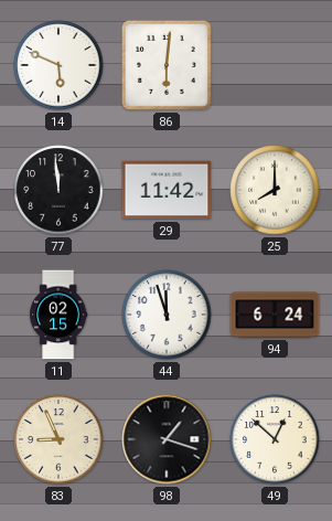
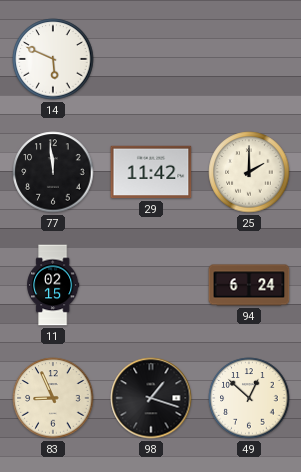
86: 6:01 -> none
25: 8:00 -> 2:00
44: 11:57 -> none
